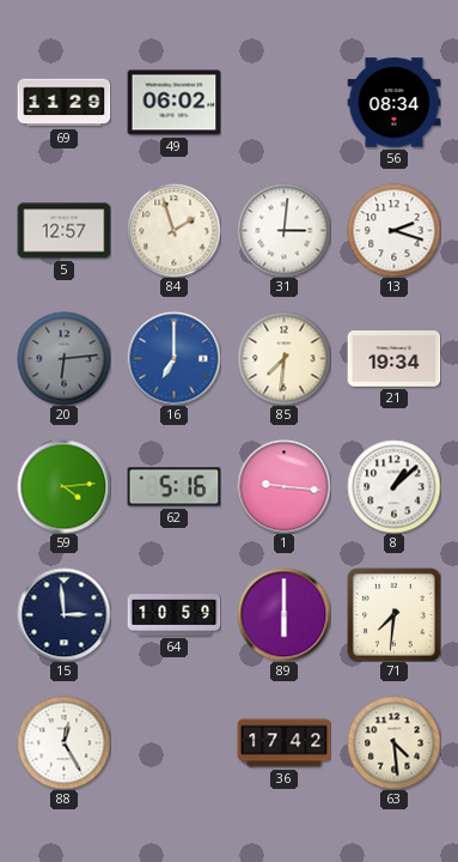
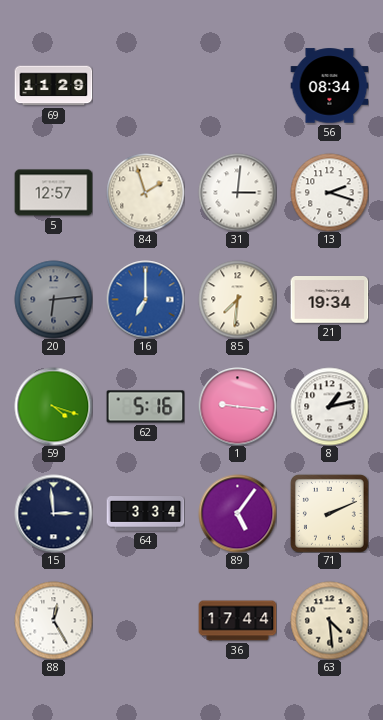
49: 06:02 -> none
59: 4:14 -> 4:18
8: 1:08 -> 1:13
64: 10:59 -> 3:34
89: 6:00 -> 5:06
71: 7:31 -> 2:11
36: 17:42 -> 17:44
